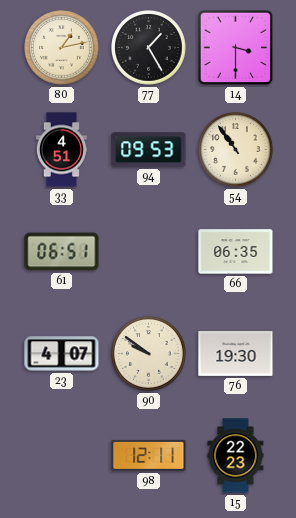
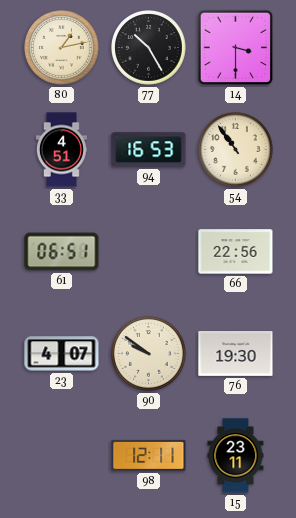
77: 1:25 -> 10:25
94: 09:53 -> 16:53
66: 06:35 -> 22:56
15: 22:23 -> 23:11
